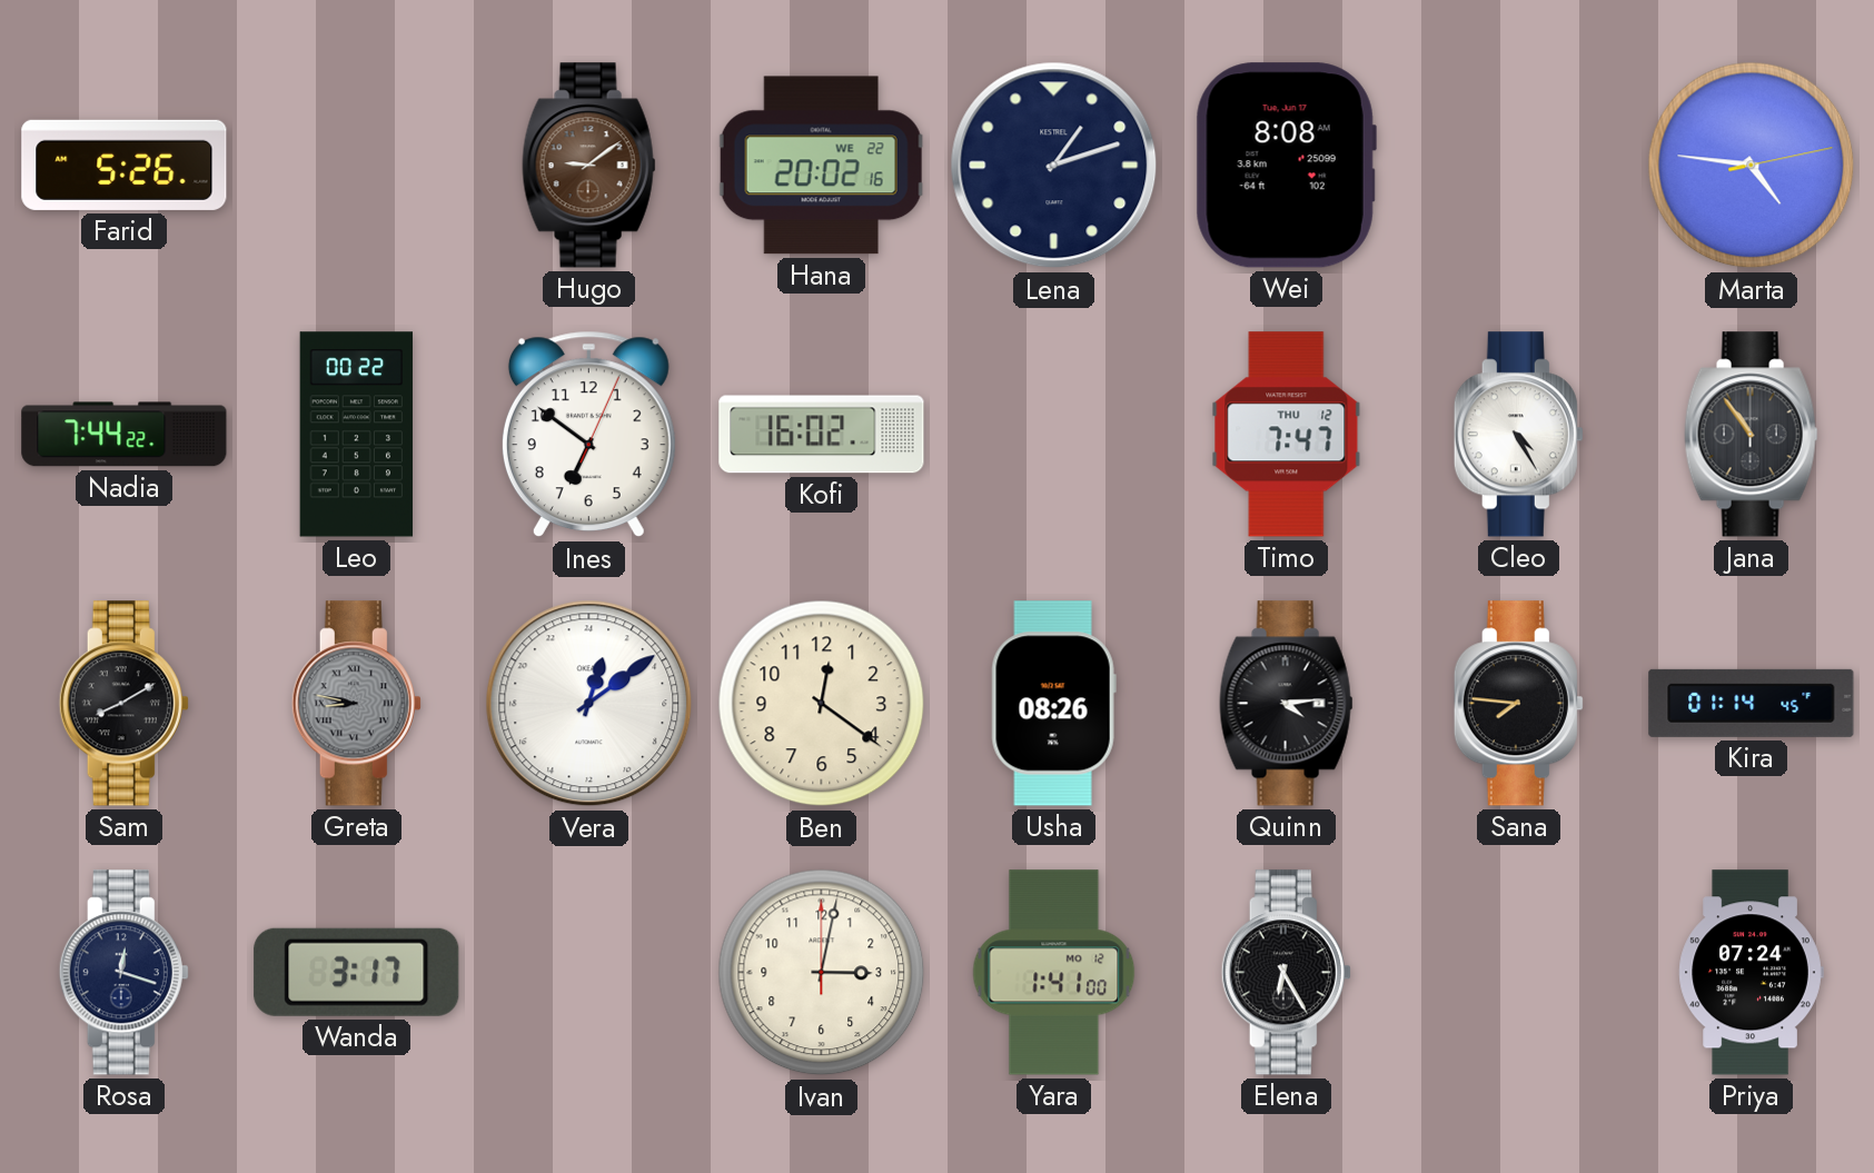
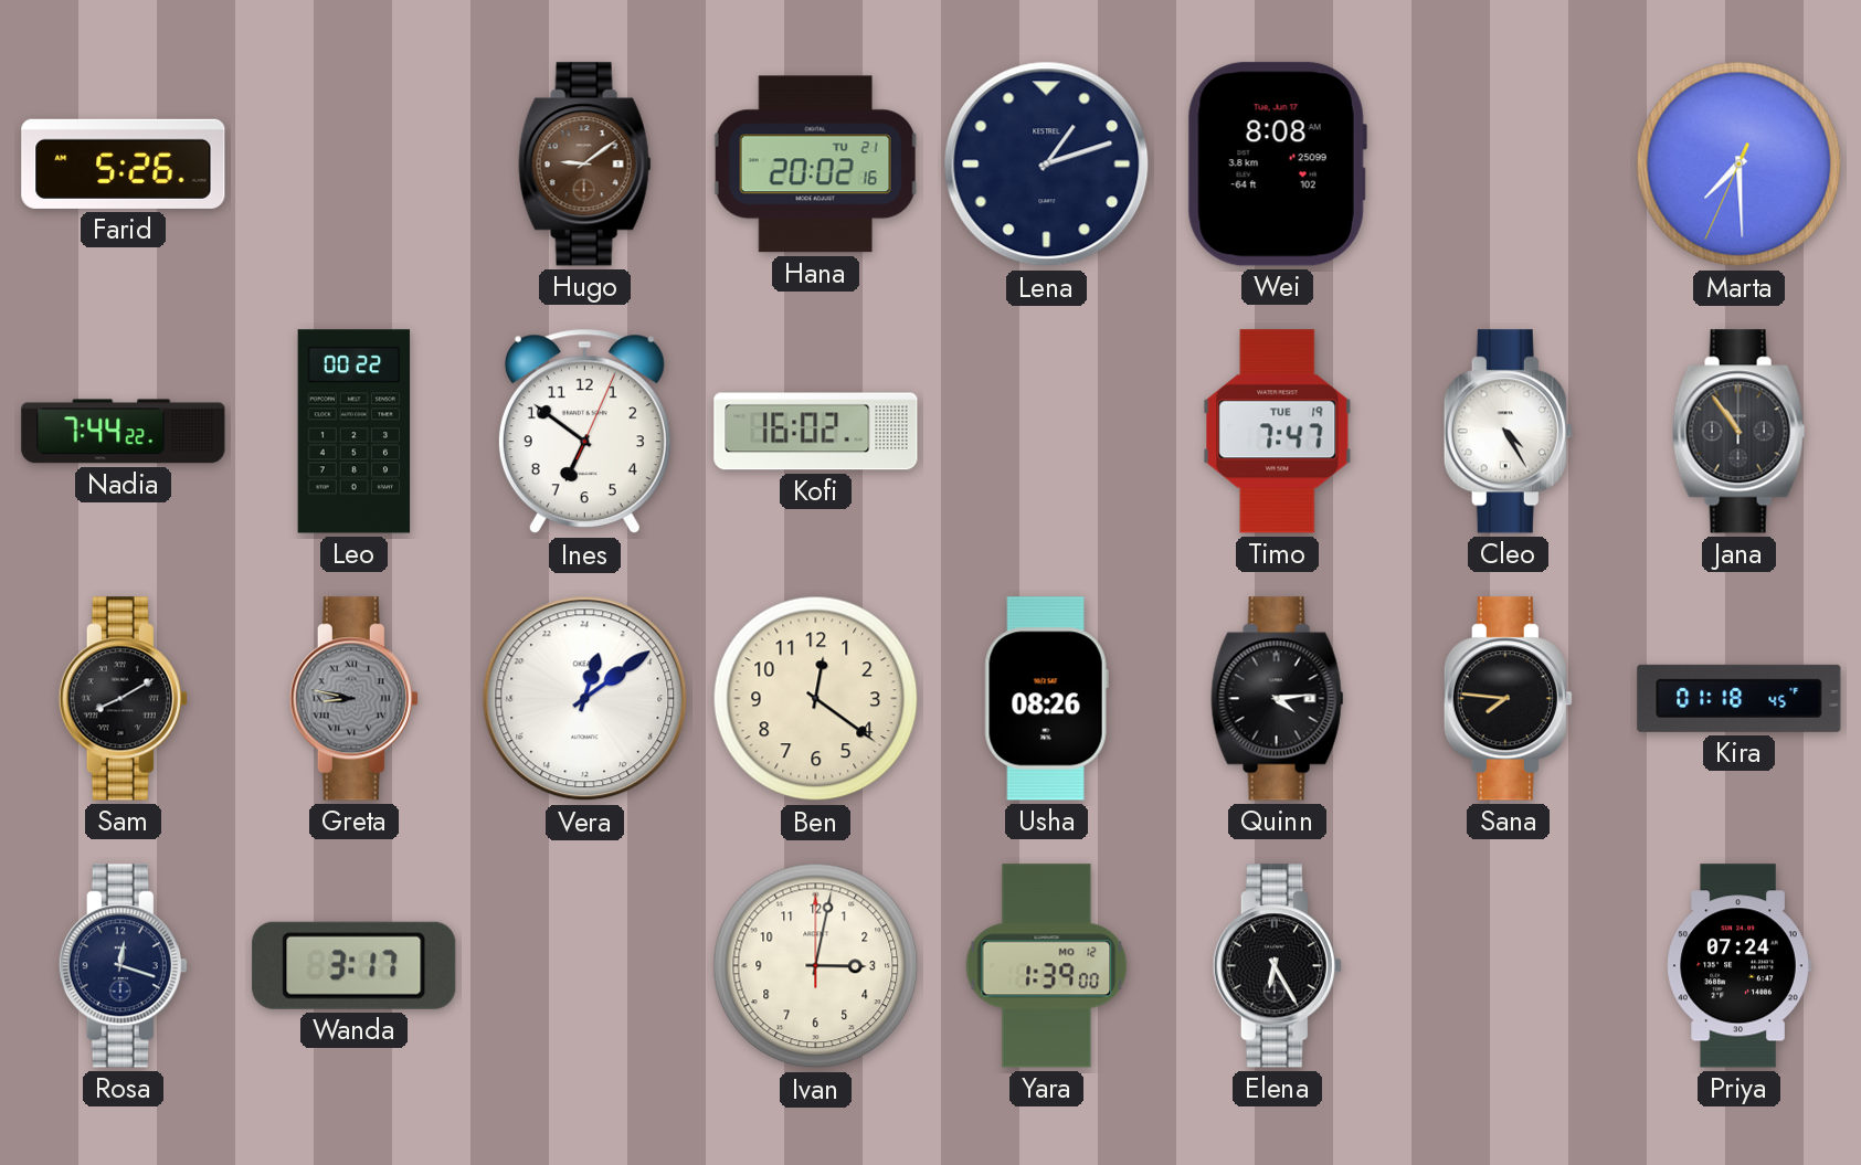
Hana date: WE 22 -> TU 21
Marta: 4:46 -> 7:29
Timo date: THU 12 -> TUE 19
Kira: 01:14 -> 01:18
Yara: 1:41 -> 1:39
